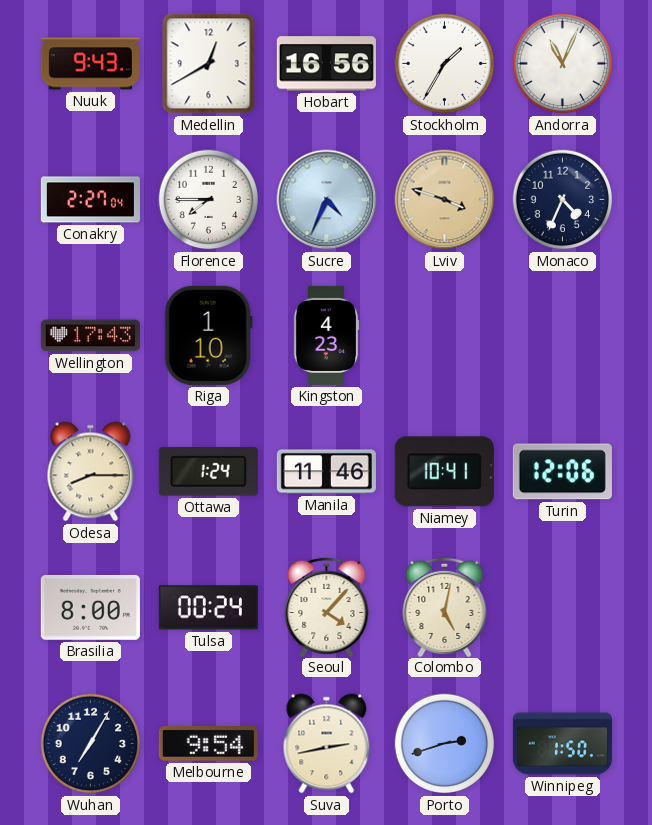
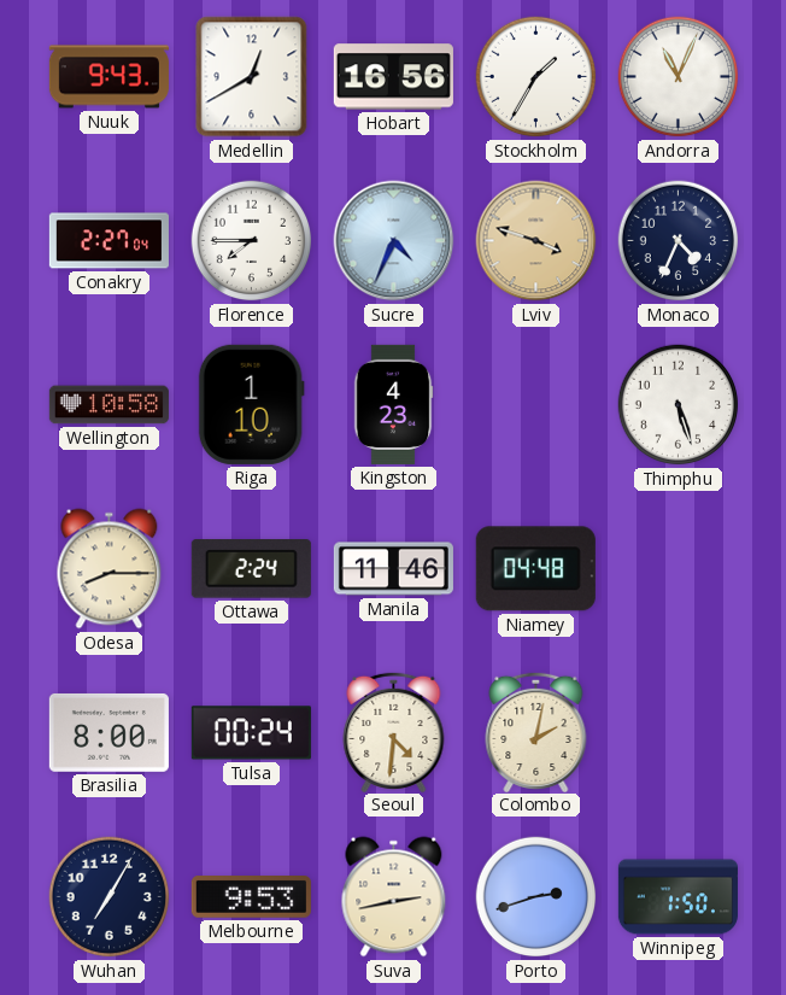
Wellington: 17:43 -> 10:58
Thimphu: none -> 5:27
Ottawa: 1:24 -> 2:24
Niamey: 10:41 -> 04:48
Turin: 12:06 -> none
Seoul: 4:07 -> 4:31
Colombo: 5:02 -> 2:02
Melbourne: 9:54 -> 9:53
